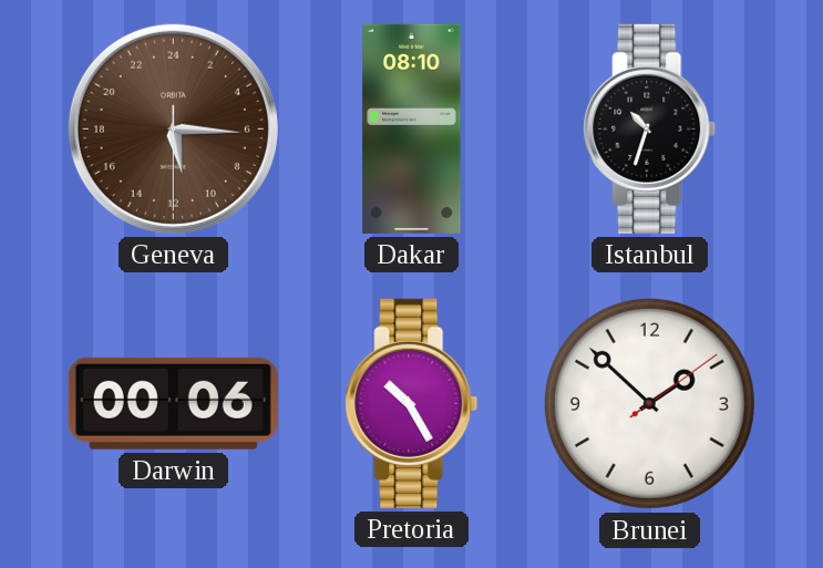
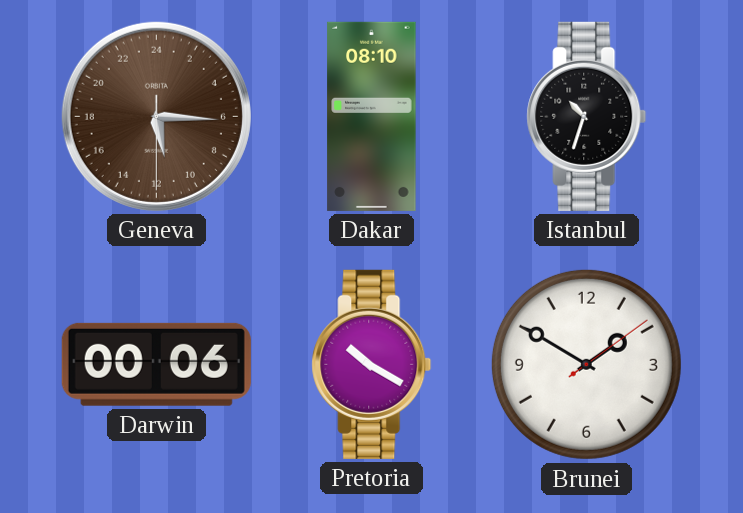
Pretoria: 10:25 -> 10:20
Brunei: 1:52 -> 1:50
